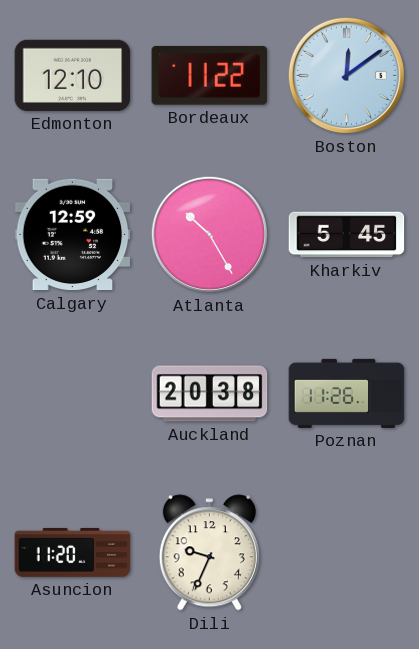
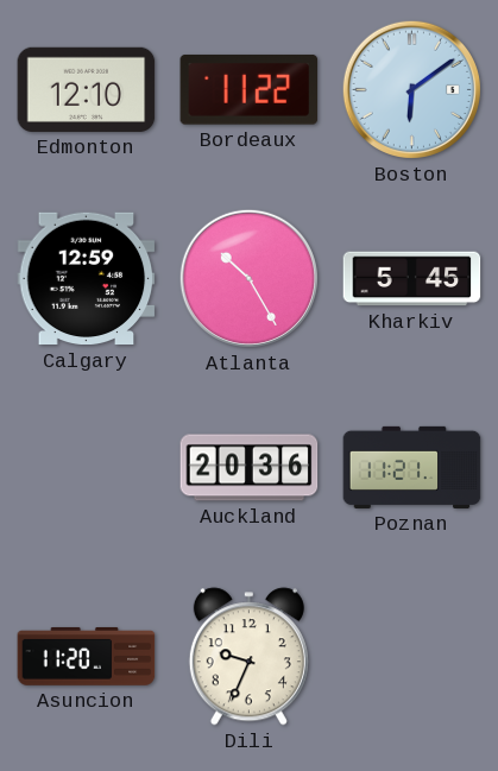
Boston: 12:09 -> 6:09
Auckland: 20:38 -> 20:36
Poznan: 11:26 -> 11:21
